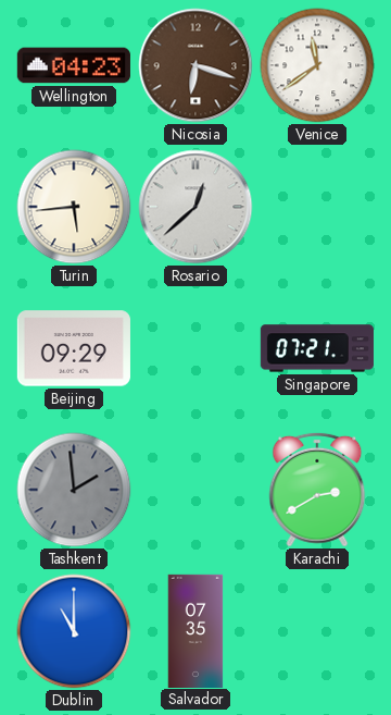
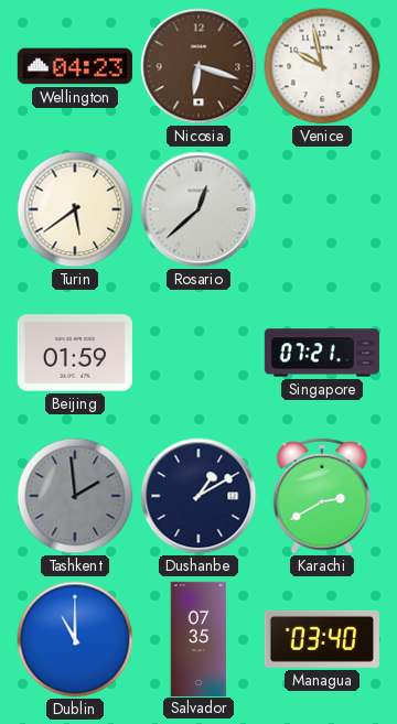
Venice: 11:39 -> 9:58
Turin: 5:44 -> 5:39
Beijing: 09:29 -> 01:59
Dushanbe: none -> 1:10
Managua: none -> 03:40
